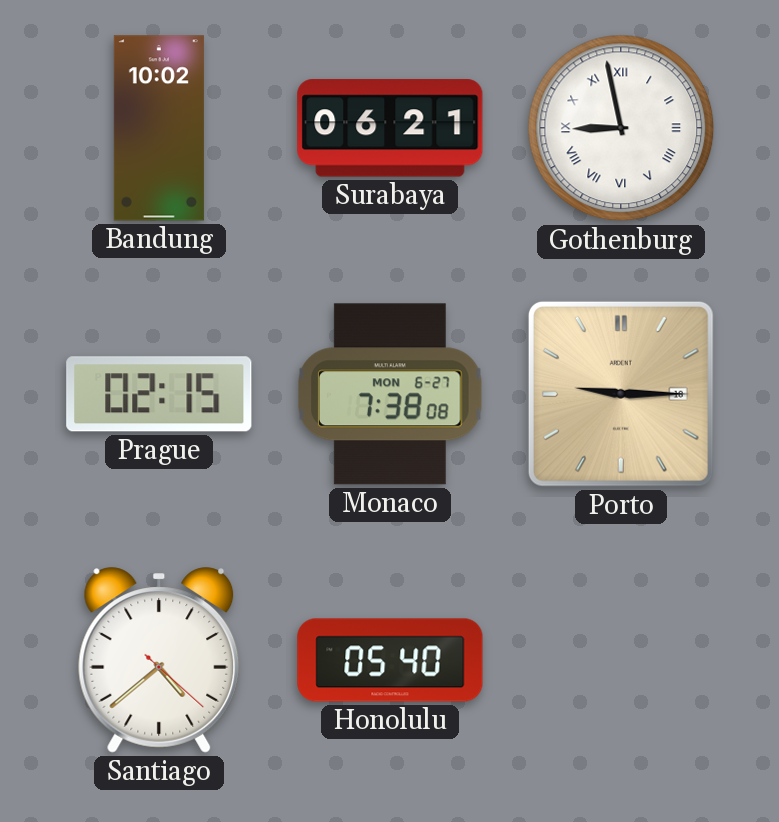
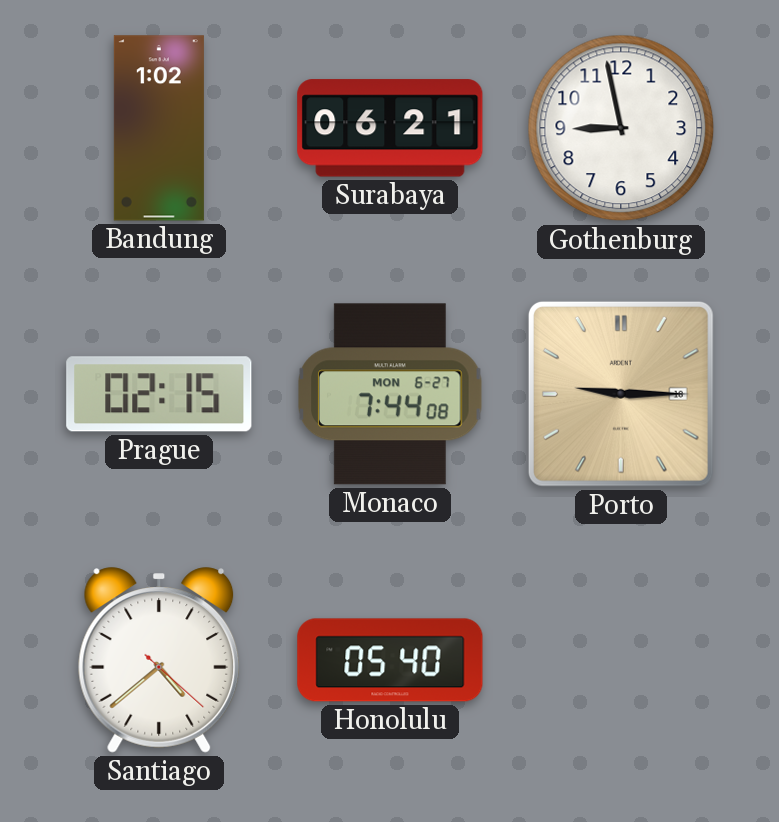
Bandung: 10:02 -> 1:02
Gothenburg numerals: Roman -> Arabic
Monaco: 7:38 -> 7:44
